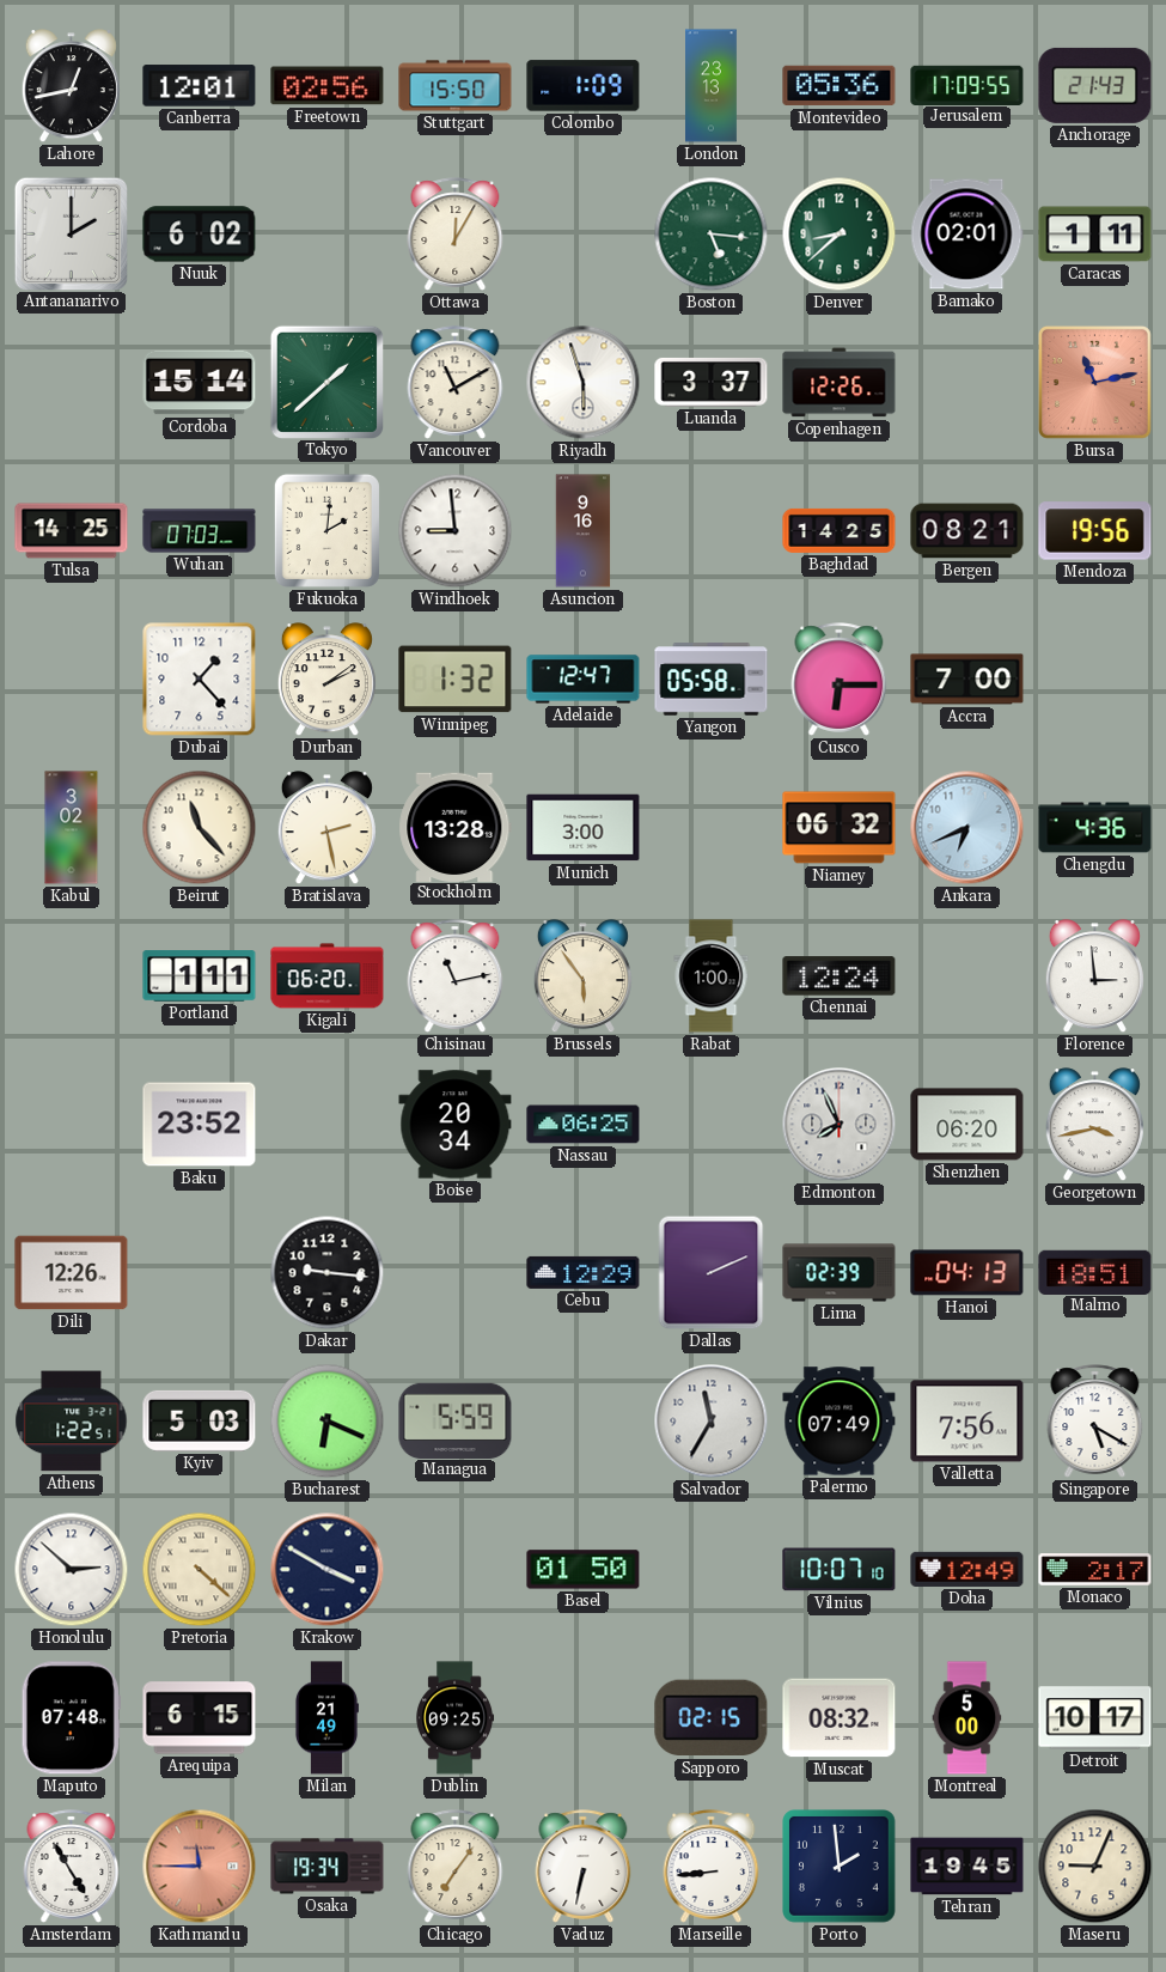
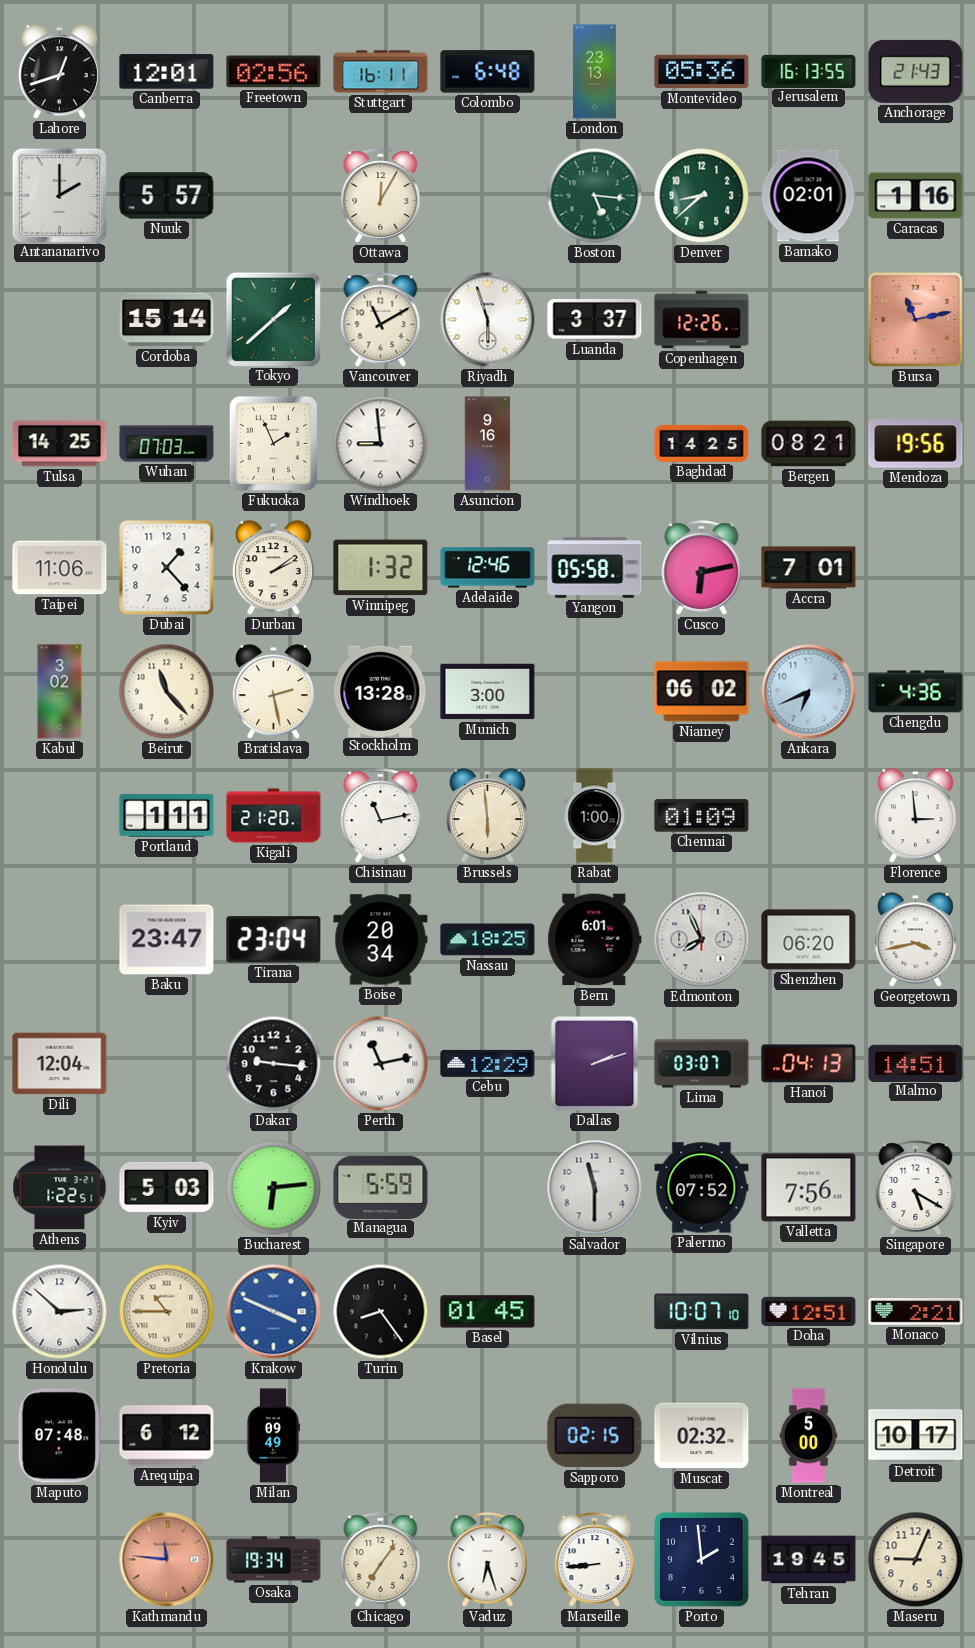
Lahore: 12:43 -> 12:42
Stuttgart: 15:50 -> 16:11
Colombo: 1:09 -> 6:48
Jerusalem: 17:09 -> 16:13
Nuuk: 6:02 -> 5:57
Caracas: 1:11 -> 1:16
Fukuoka: 2:01 -> 1:56
Taipei: none -> 11:06
Adelaide: 12:47 -> 12:46
Cusco: 6:15 -> 6:13
Accra: 7:00 -> 7:01
Niamey: 06:32 -> 06:02
Kigali: 06:20 -> 21:20
Brussels: 5:54 -> 5:59
Chennai: 12:24 -> 01:09
Baku: 23:52 -> 23:47
Tirana: none -> 23:04
Nassau: 06:25 -> 18:25
Bern: none -> 6:01
Dili: 12:26 -> 12:04
Perth: none -> 11:13
Dallas: 2:11 -> 2:12
Lima: 02:39 -> 03:07
Malmo: 18:51 -> 14:51
Bucharest: 6:19 -> 6:14
Salvador: 11:35 -> 11:30
Palermo: 07:49 -> 07:52
Pretoria: 4:22 -> 10:45
Krakow: 3:50 -> 3:49
Krakow dial: navy -> blue
Turin: none -> 8:24
Basel: 01:50 -> 01:45
Doha: 12:49 -> 12:51
Monaco: 2:17 -> 2:21
Arequipa: 6:15 -> 6:12
Milan: 21:49 -> 09:49
Dublin: 09:25 -> none
Muscat: 08:32 -> 02:32
Amsterdam: 4:55 -> none
Kathmandu: 11:45 -> 11:46
Vaduz: 6:32 -> 6:27
